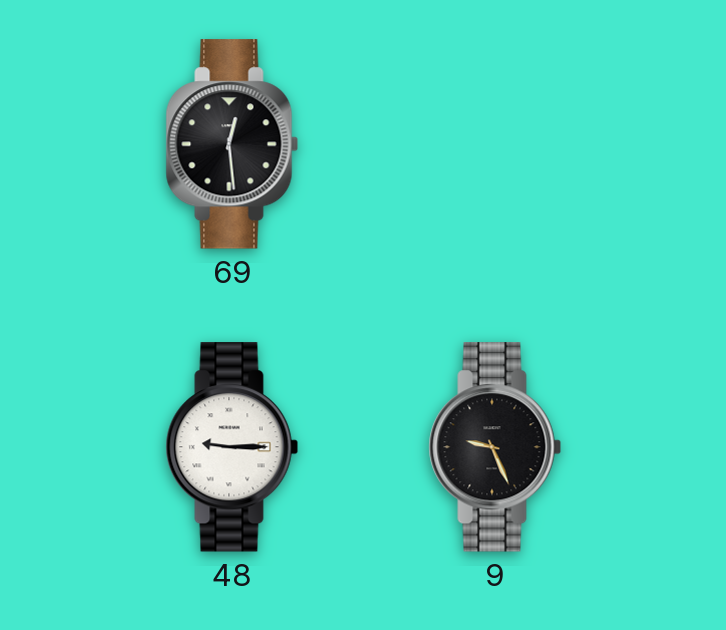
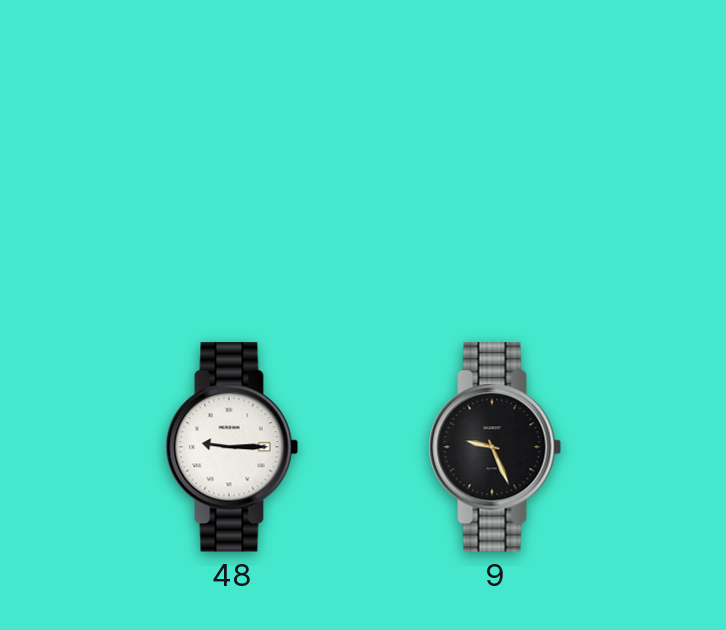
69: 12:29 -> none
